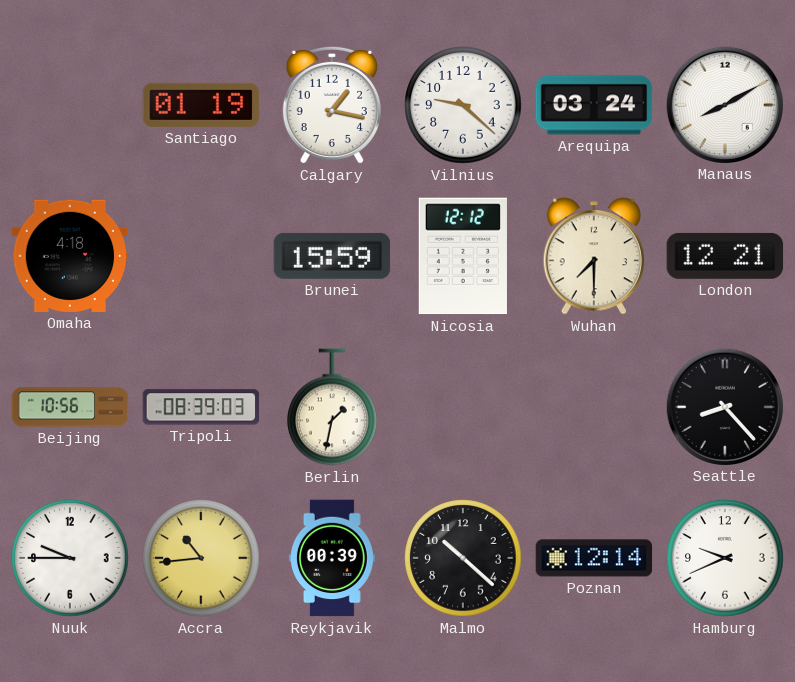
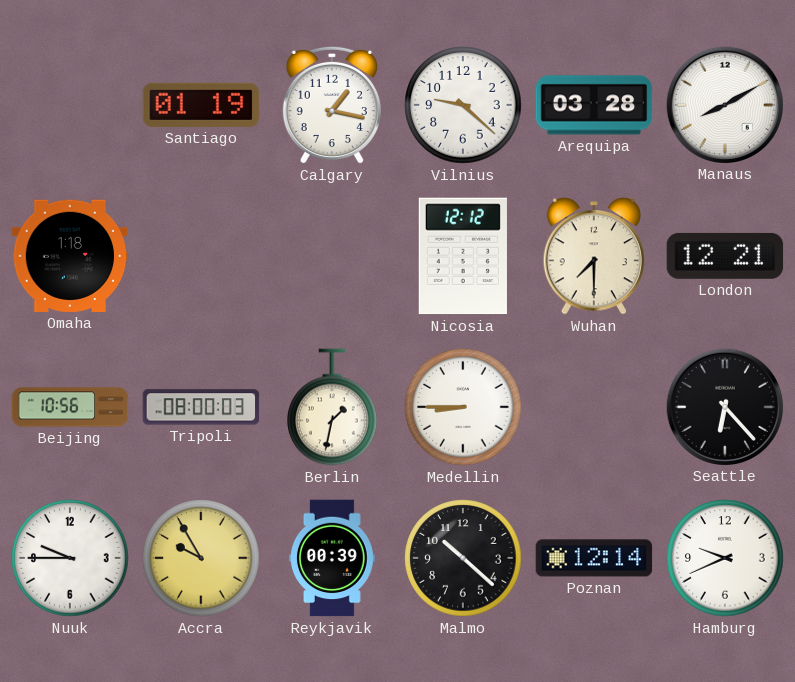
Arequipa: 03:24 -> 03:28
Omaha: 4:18 -> 1:18
Brunei: 15:59 -> none
Tripoli: 08:39 -> 08:00
Medellin: none -> 8:45
Seattle: 8:23 -> 6:23
Accra: 10:44 -> 9:55
